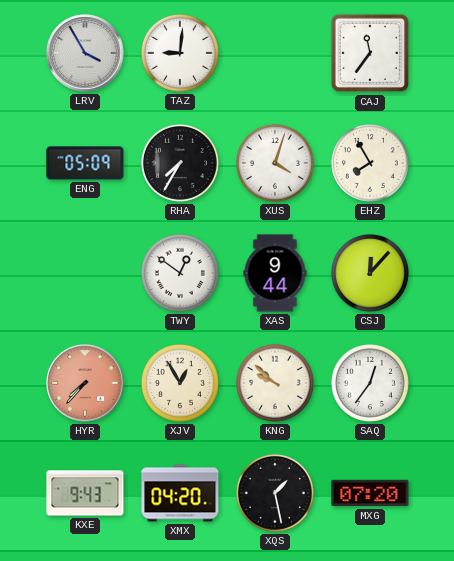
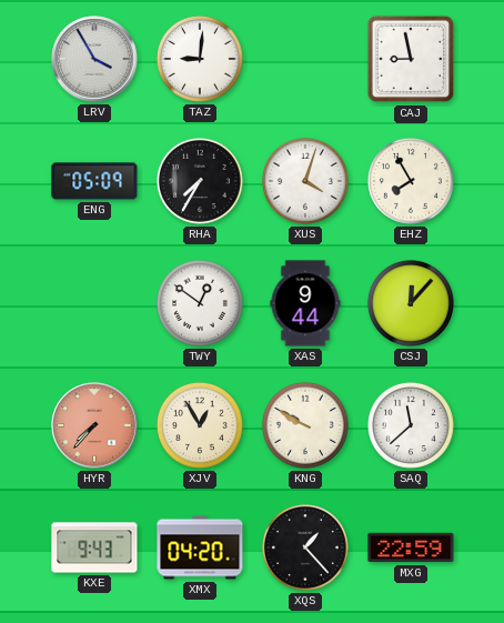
CAJ: 11:36 -> 8:58
KNG: 9:52 -> 9:50
SAQ: 12:36 -> 11:38
XQS: 1:28 -> 1:23
MXG: 07:20 -> 22:59
